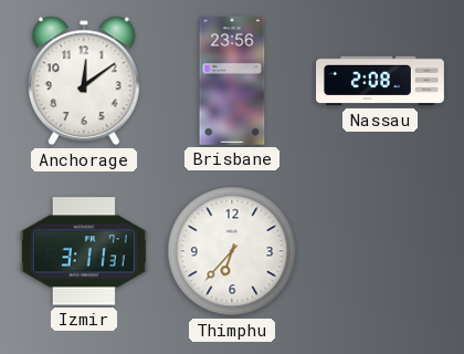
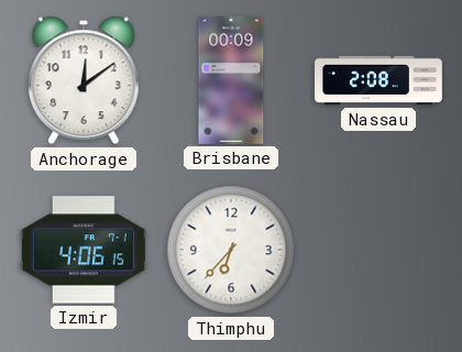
Brisbane: 23:56 -> 00:09
Izmir: 3:11 -> 4:06
